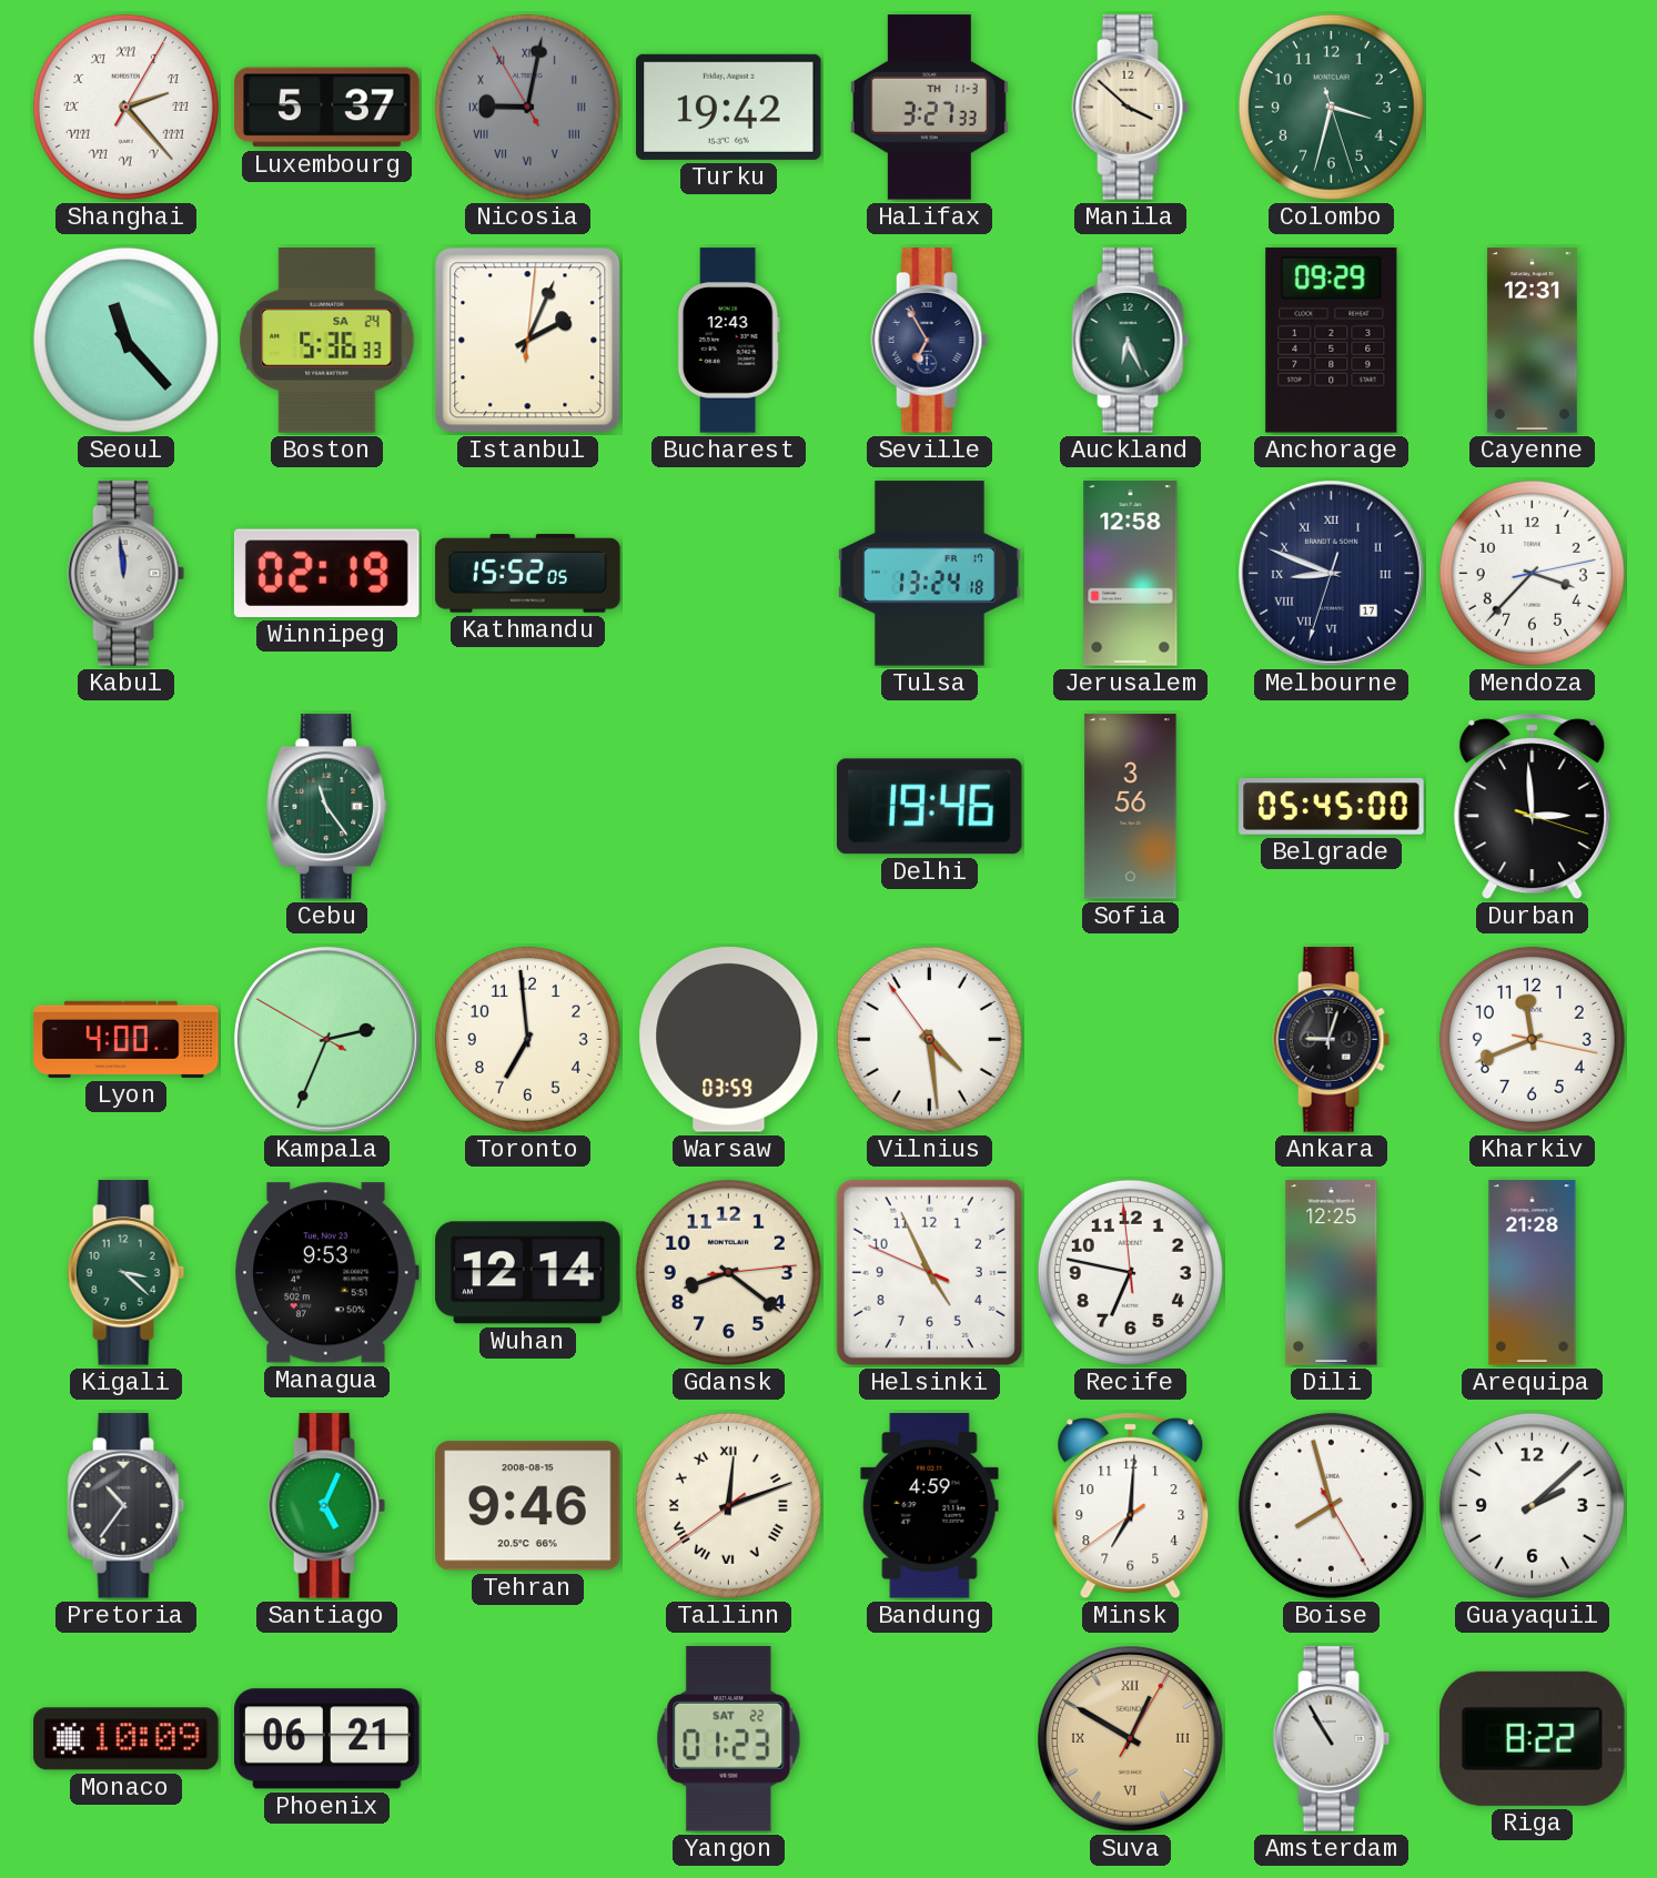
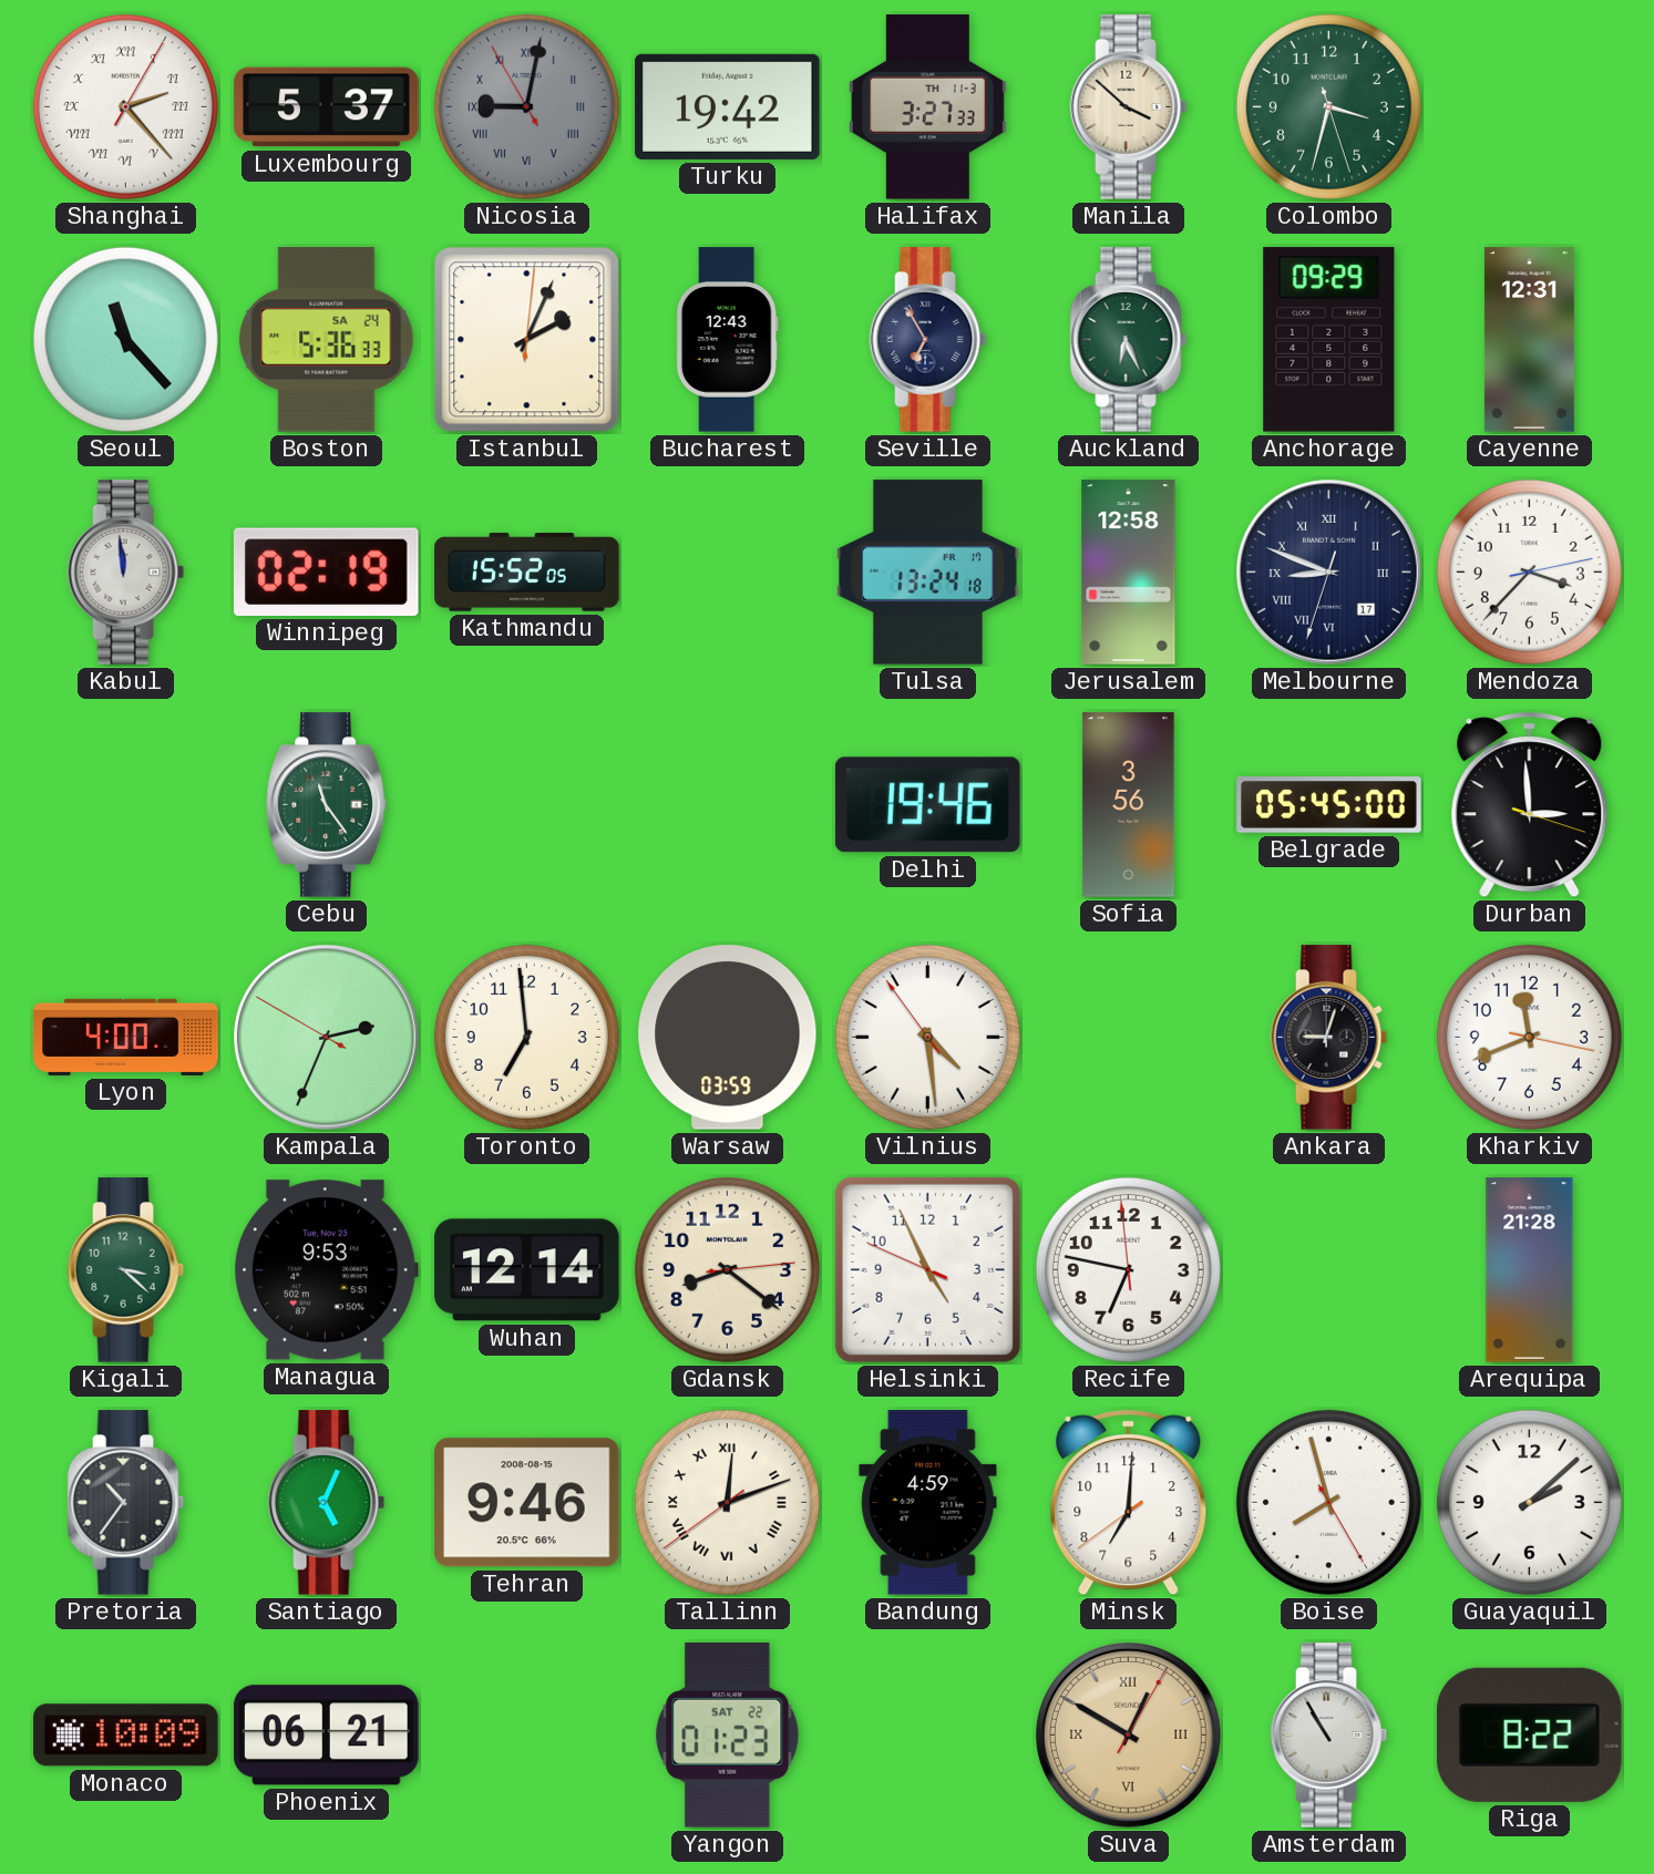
Dili: 12:25 -> none
